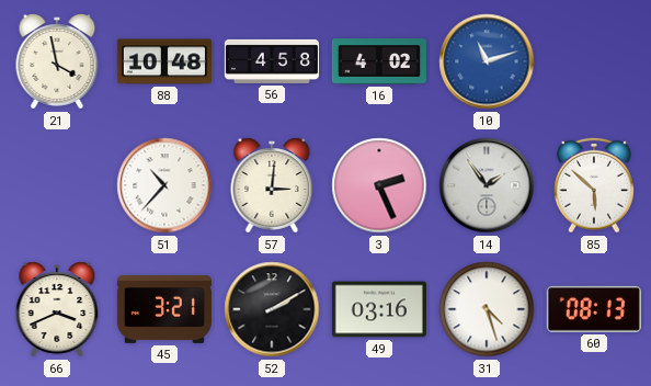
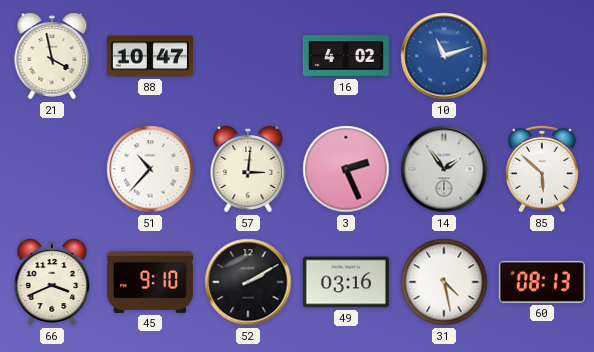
88: 10:48 -> 10:47
56: 4:58 -> none
45: 3:21 -> 9:10
31: 4:27 -> 4:28
